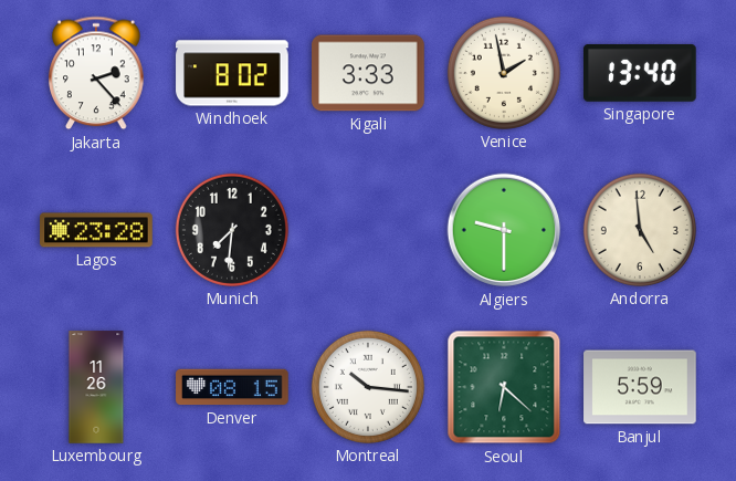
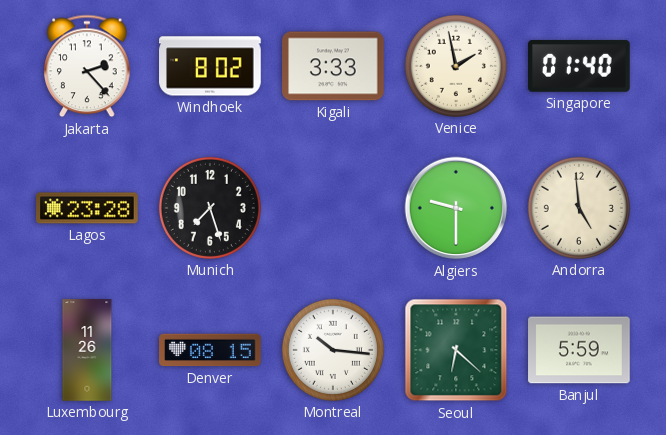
Singapore: 13:40 -> 01:40
Munich: 7:31 -> 7:27
